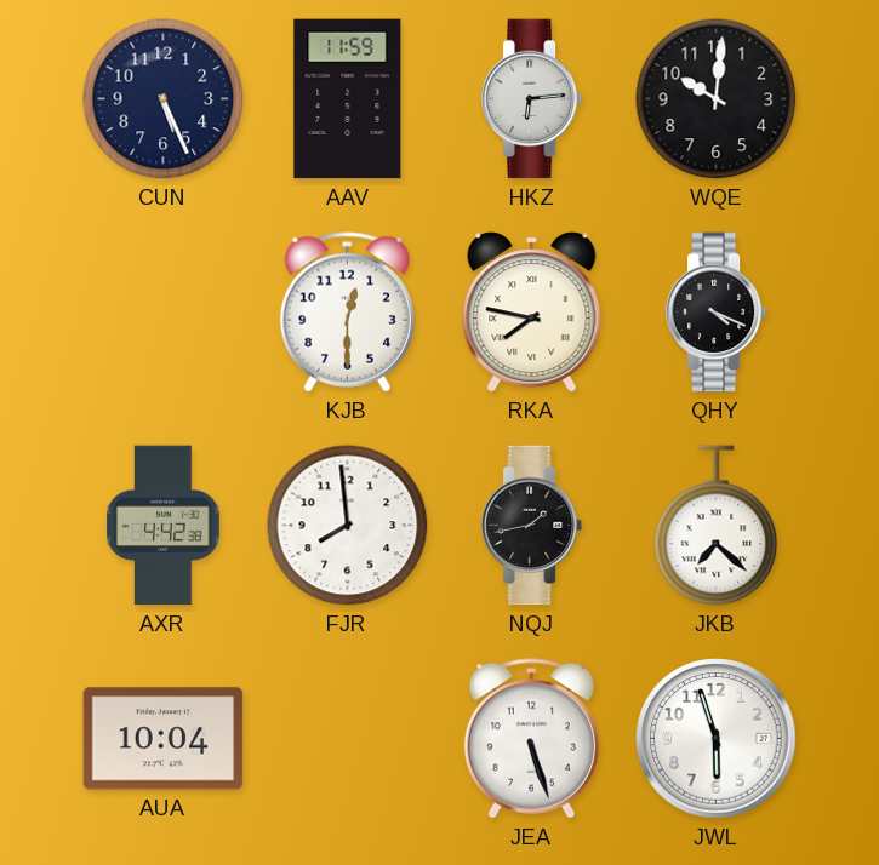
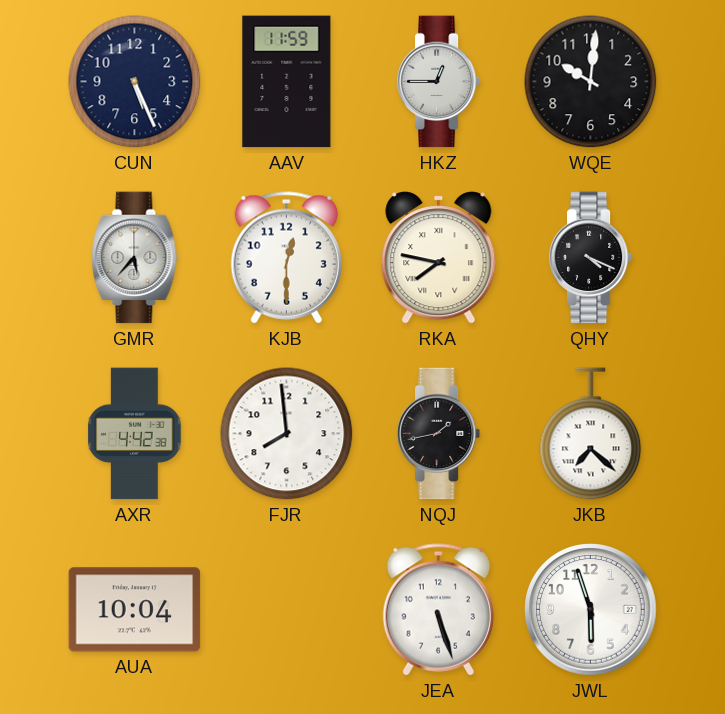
HKZ: 6:14 -> 12:45
GMR: none -> 5:37
